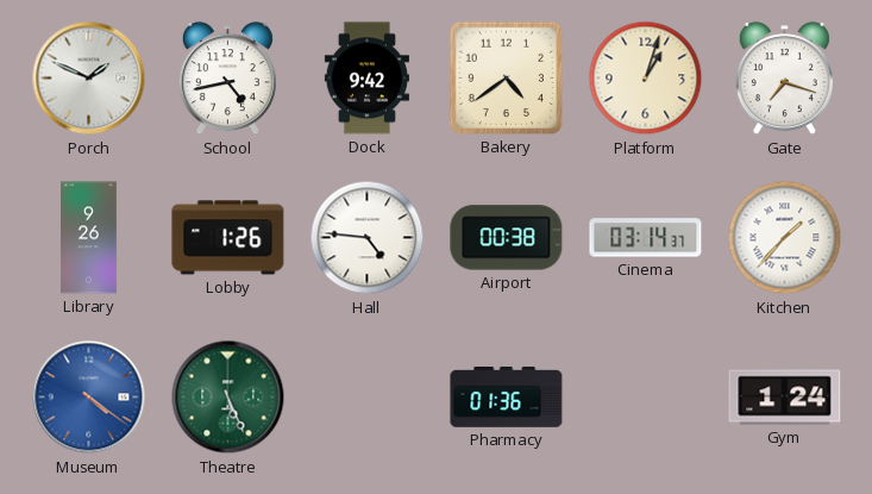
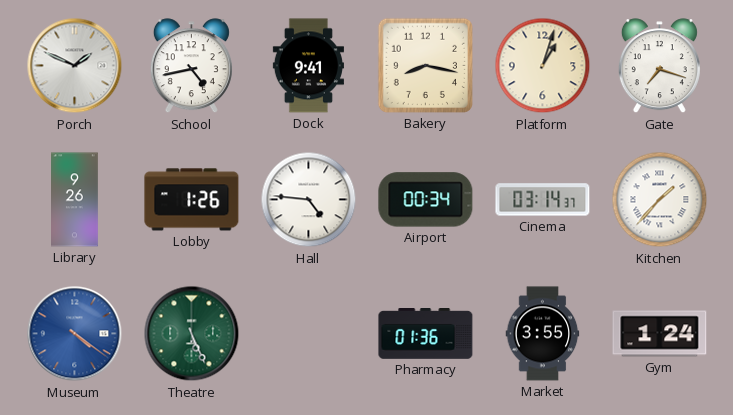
Dock: 9:42 -> 9:41
Bakery: 4:39 -> 8:17
Airport: 00:38 -> 00:34
Market: none -> 3:55
